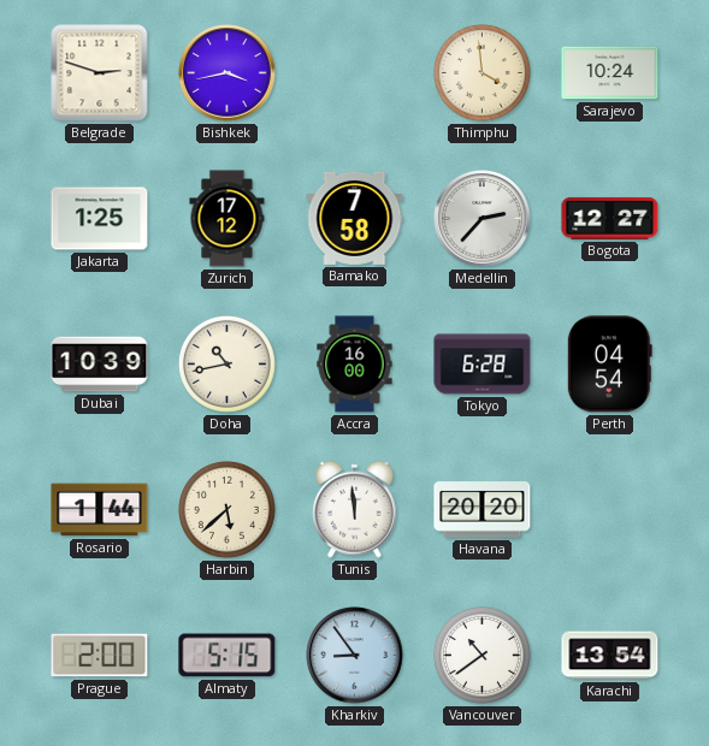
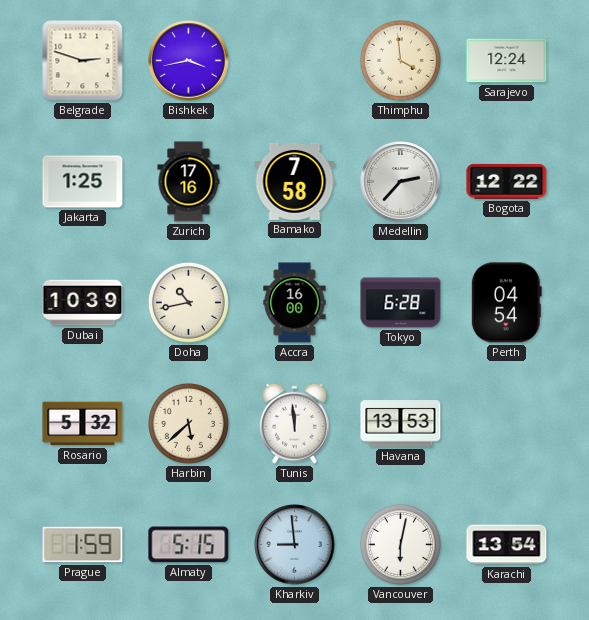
Sarajevo: 10:24 -> 12:24
Zurich: 17:12 -> 17:16
Bogota: 12:27 -> 12:22
Rosario: 1:44 -> 5:32
Havana: 20:20 -> 13:53
Prague: 2:00 -> 1:59
Kharkiv: 8:54 -> 8:59
Vancouver: 10:39 -> 6:02
